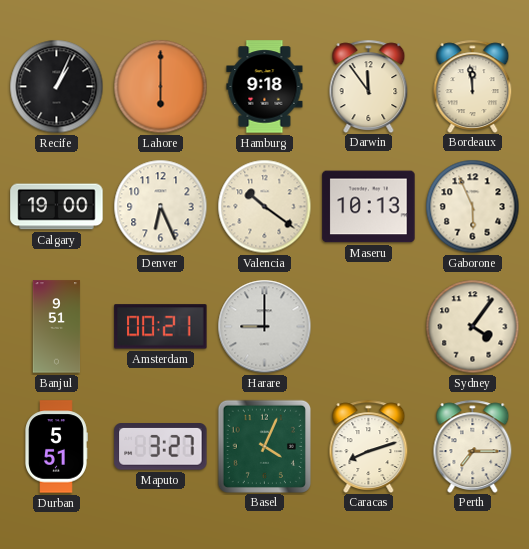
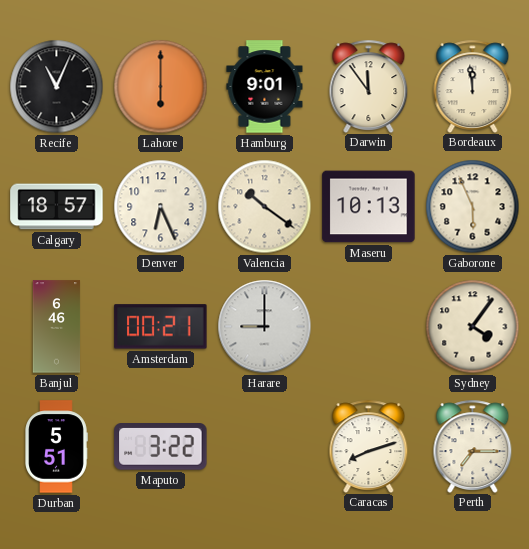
Recife: 1:04 -> 11:04
Hamburg: 9:18 -> 9:01
Calgary: 19:00 -> 18:57
Banjul: 9:51 -> 6:46
Maputo: 3:27 -> 3:22
Basel: 4:04 -> none
